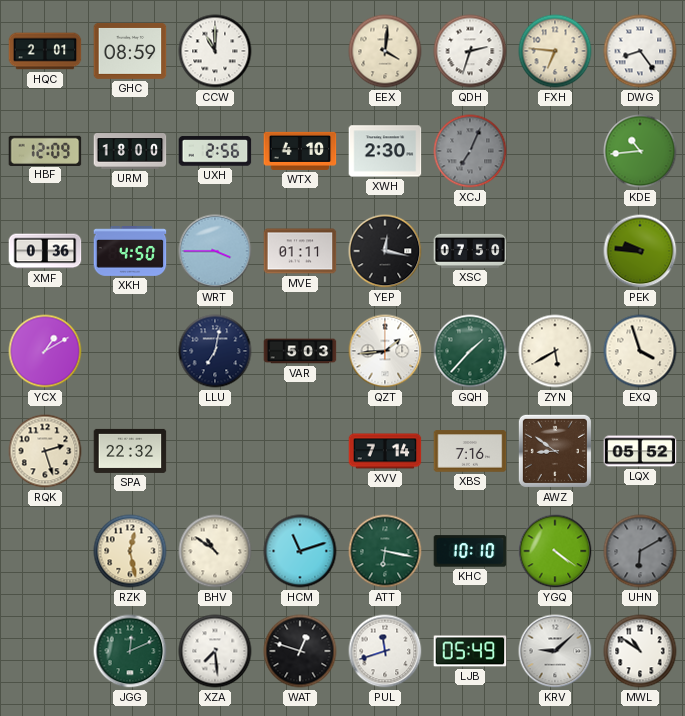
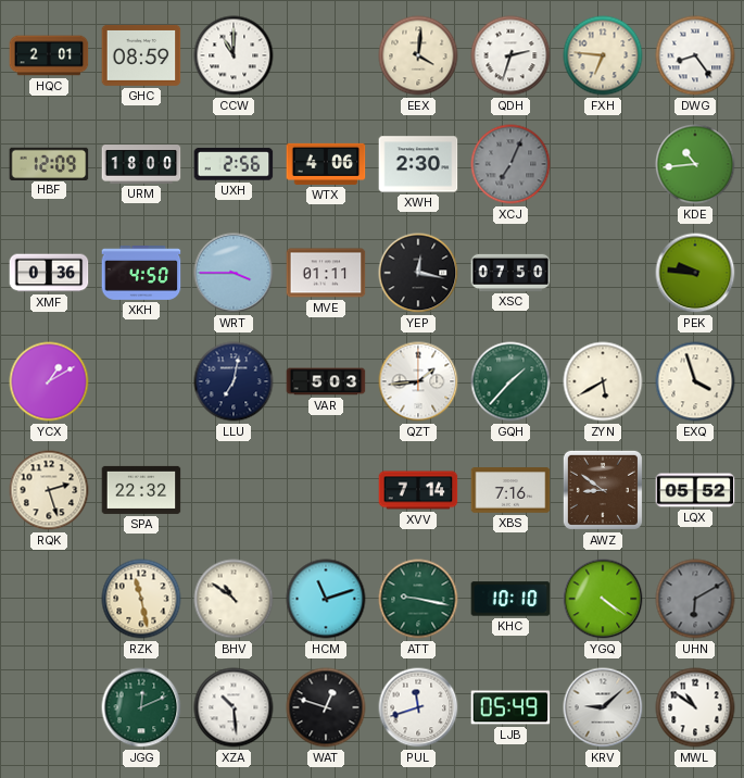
WTX: 4:10 -> 4:06
RZK: 12:28 -> 11:28
ATT: 6:17 -> 9:17
XZA: 7:29 -> 10:29
